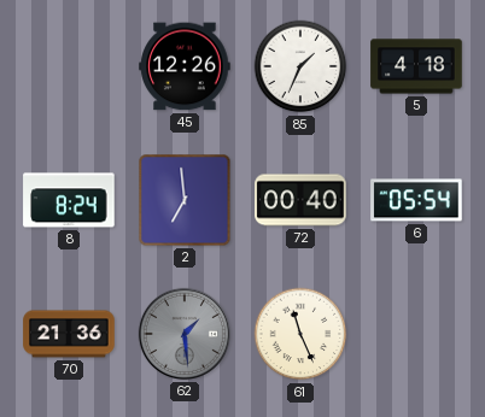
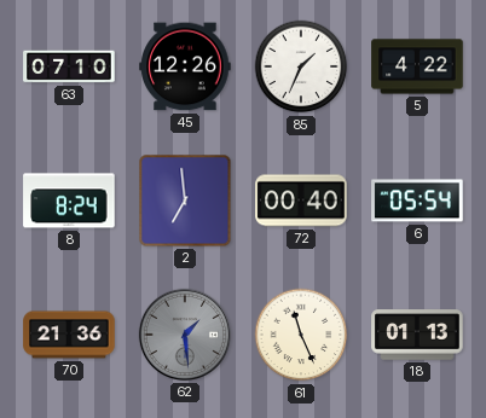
63: none -> 07:10
5: 4:18 -> 4:22
18: none -> 01:13
